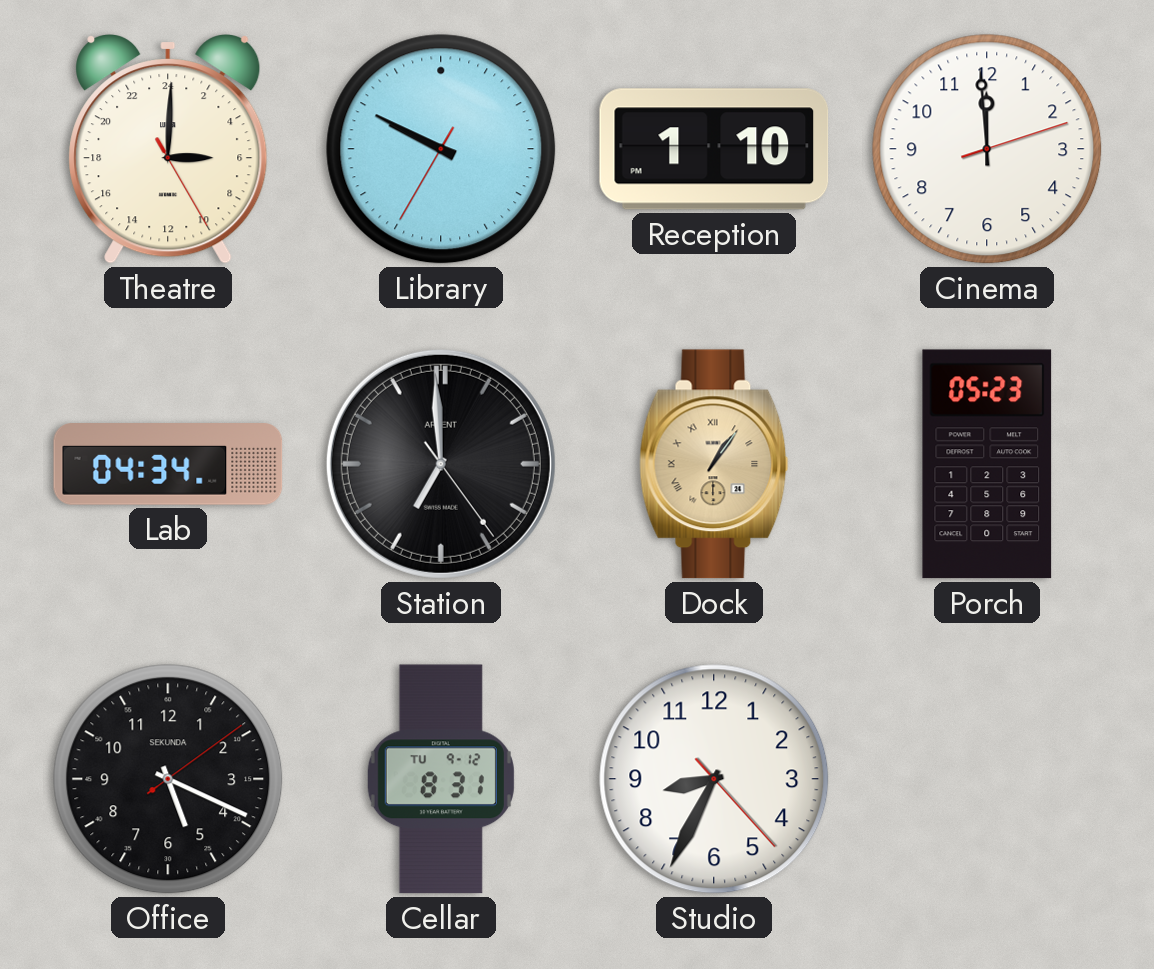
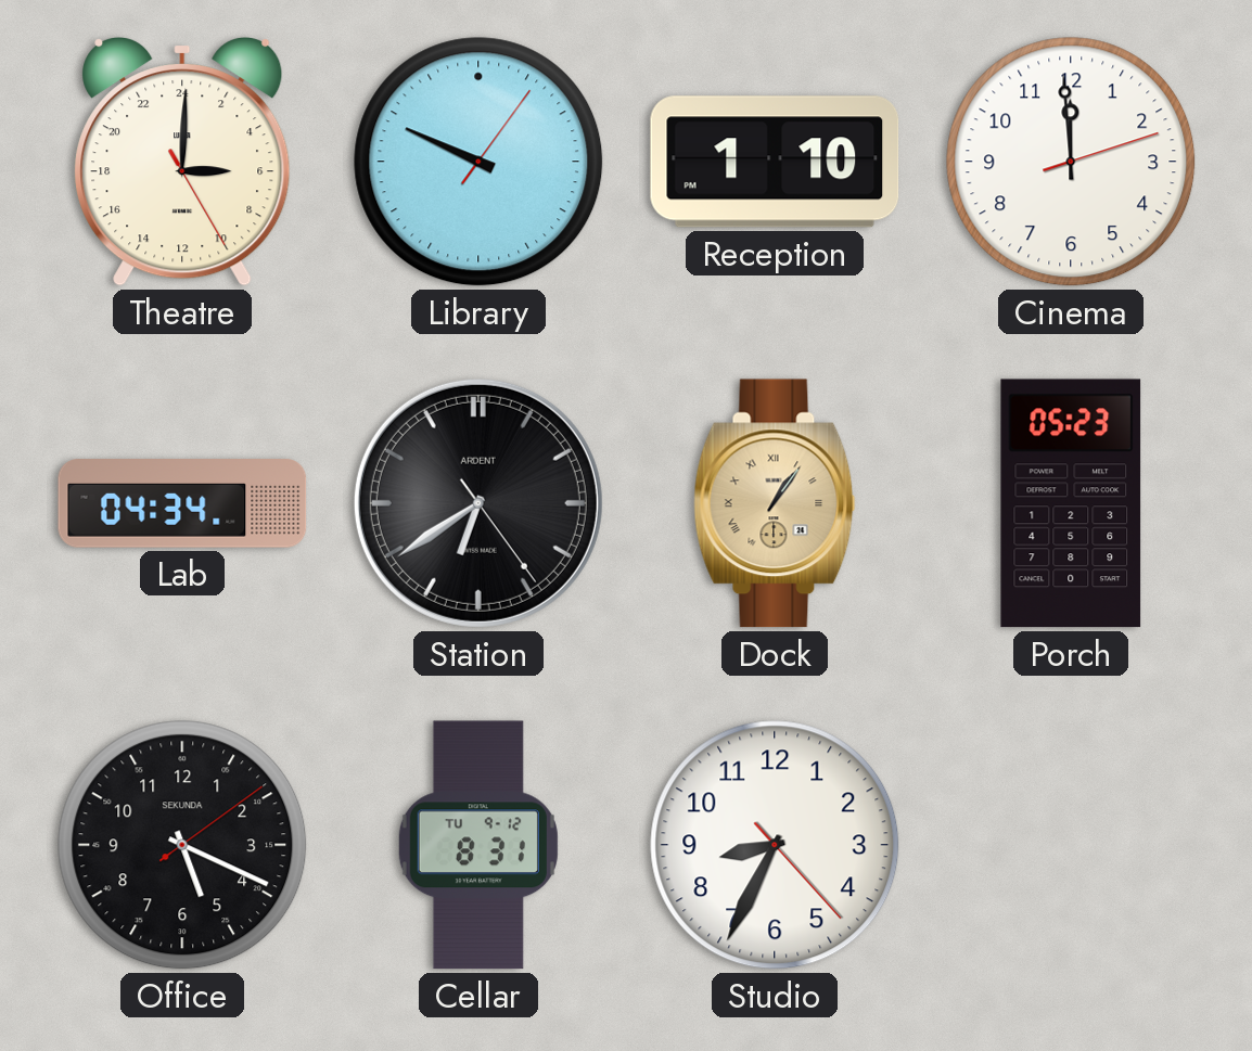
Library: 9:49:35 -> 9:49:06
Station: 6:59 -> 6:39
